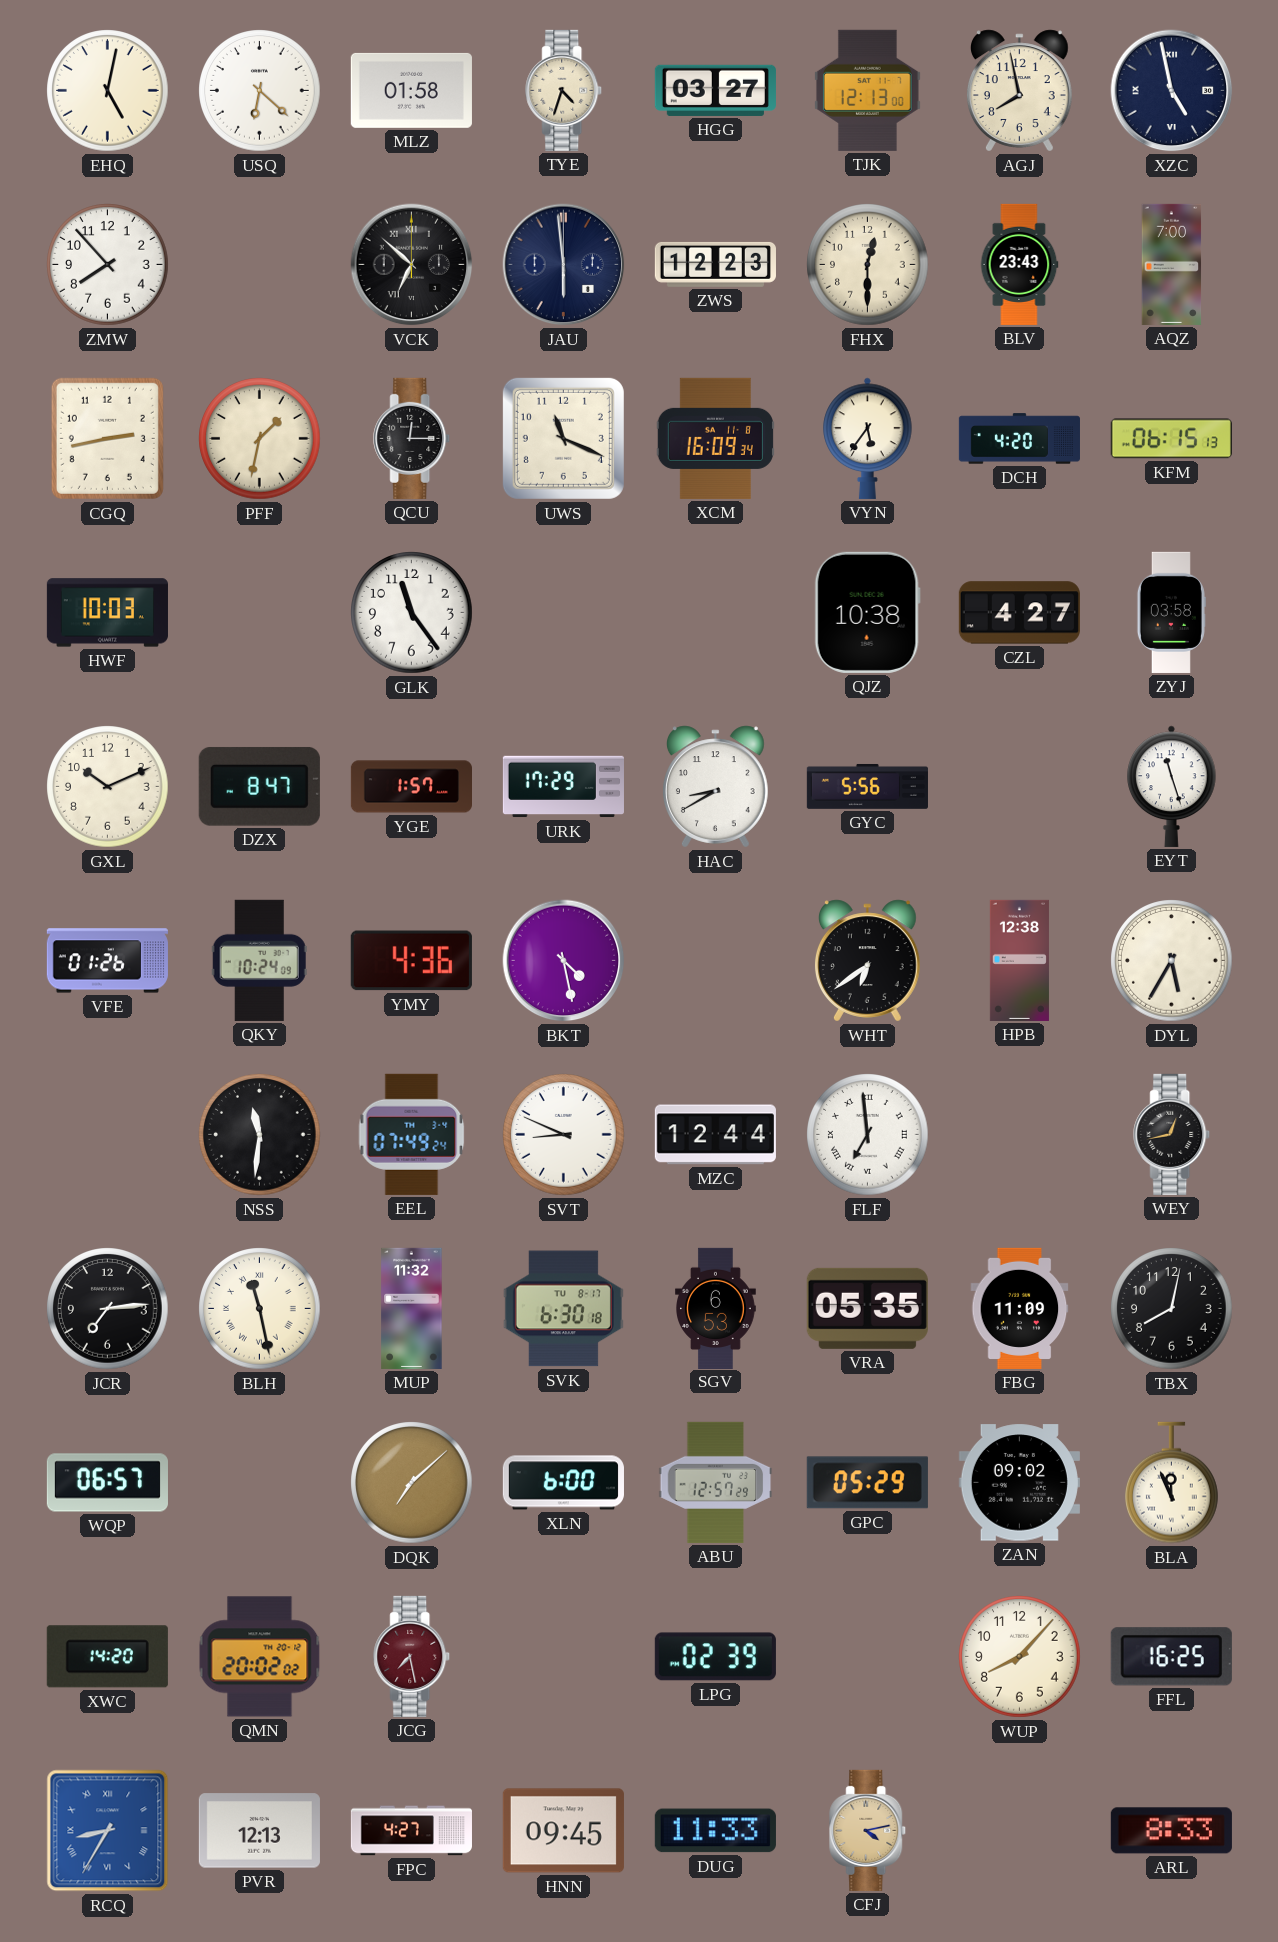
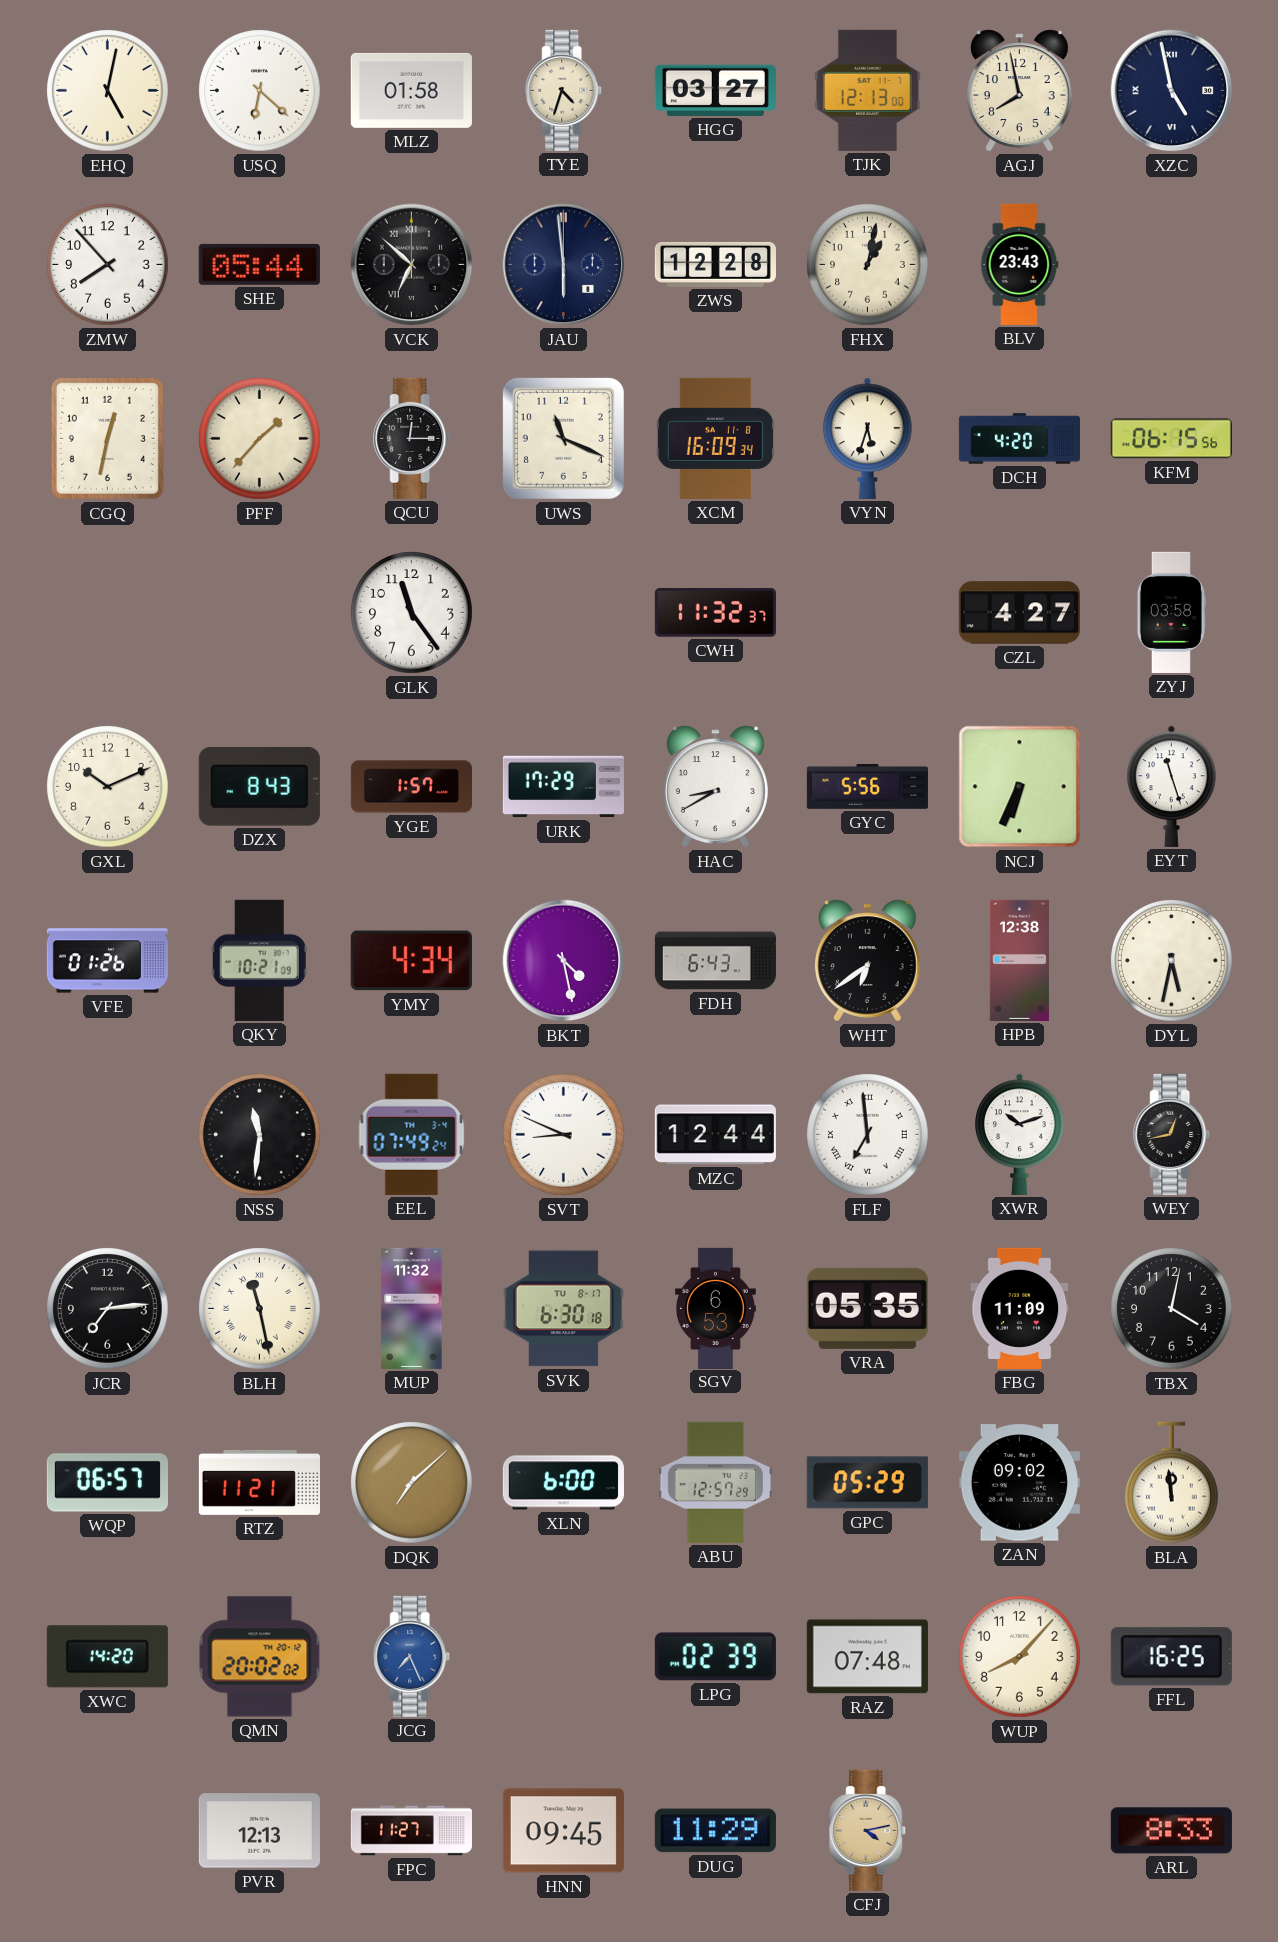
SHE: none -> 05:44
ZWS: 12:23 -> 12:28
FHX: 12:30 -> 1:02
AQZ: 7:00 -> none
CGQ: 2:43 -> 12:32
PFF: 1:32 -> 1:37
VYN: 5:36 -> 5:33
KFM: 06:15:13 -> 06:15:56
HWF: 10:03 -> none
CWH: none -> 11:32
QJZ: 10:38 -> none
DZX: 8:47 -> 8:43
NCJ: none -> 6:34
QKY: 10:24 -> 10:21
YMY: 4:36 -> 4:34
FDH: none -> 6:43
DYL: 5:35 -> 5:32
XWR: none -> 10:12
TBX: 8:02 -> 4:02
RTZ: none -> 11:21
BLA: 11:56 -> 11:59
JCG: 7:28 -> 7:26
JCG dial: burgundy -> blue
RAZ: none -> 07:48
RCQ: 8:35 -> none
FPC: 4:27 -> 11:27
DUG: 11:33 -> 11:29
